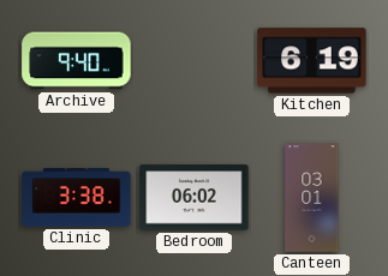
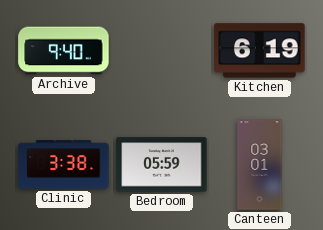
Bedroom: 06:02 -> 05:59
